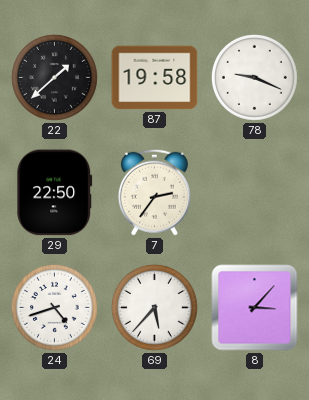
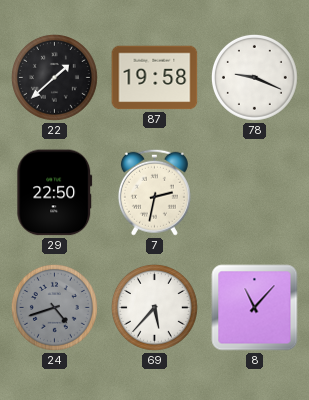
7: 2:36 -> 2:32
24 dial: white -> grey
8: 3:07 -> 11:07
